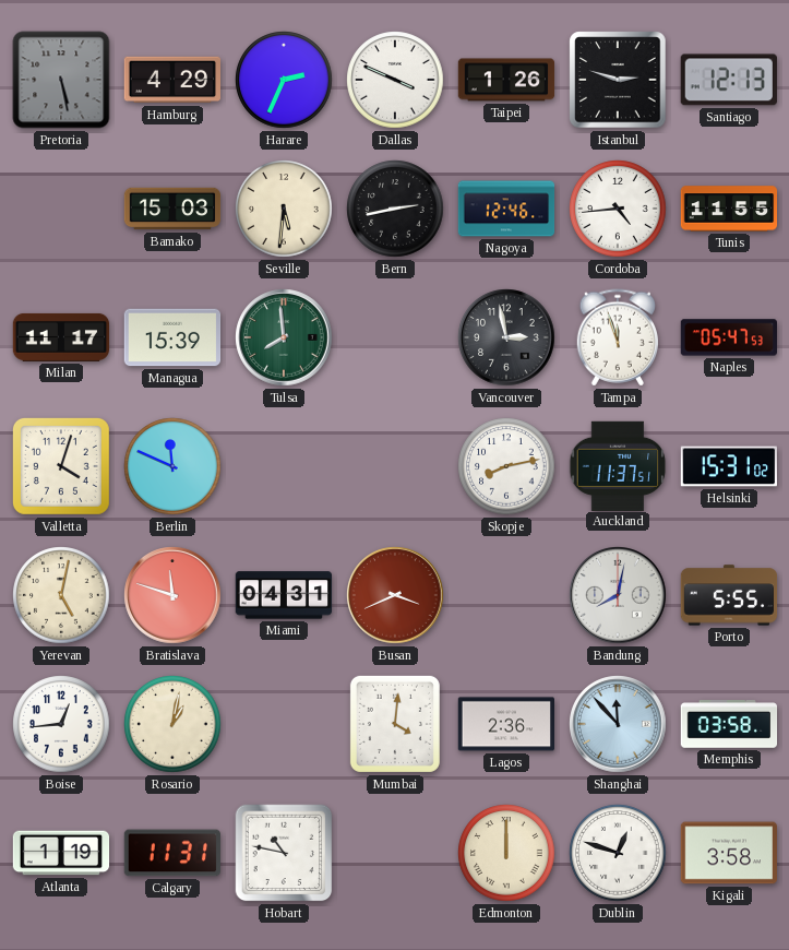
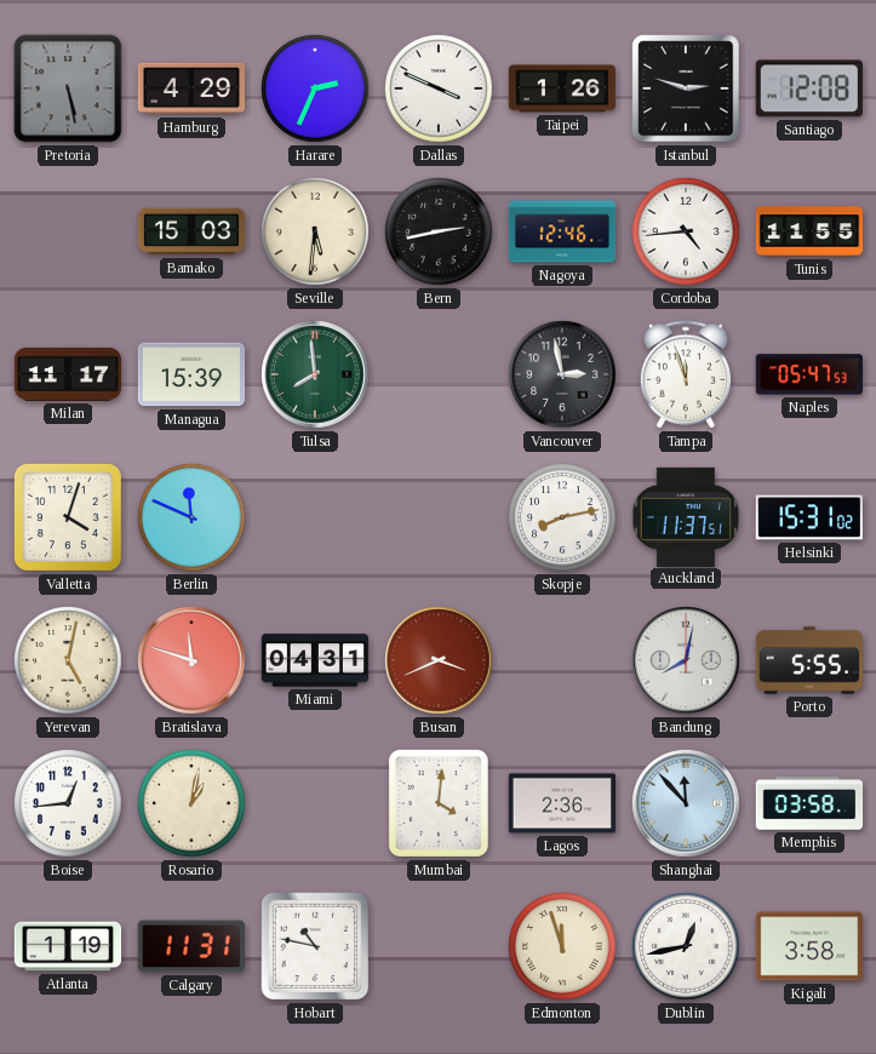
Santiago: 12:13 -> 12:08
Edmonton: 12:00 -> 11:57
Dublin: 12:48 -> 12:43
